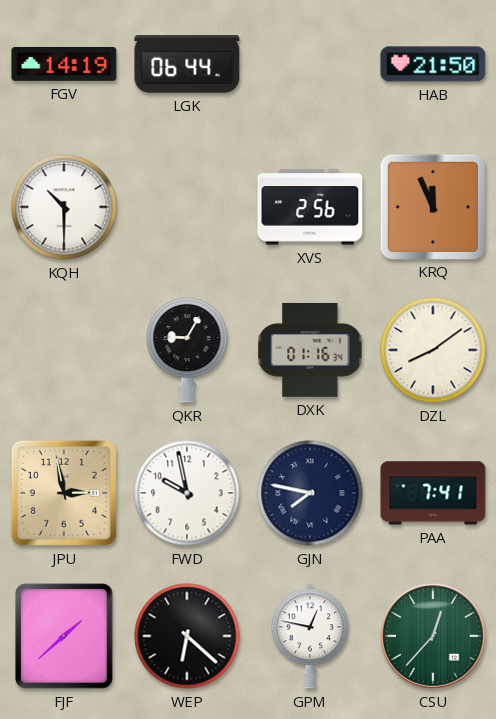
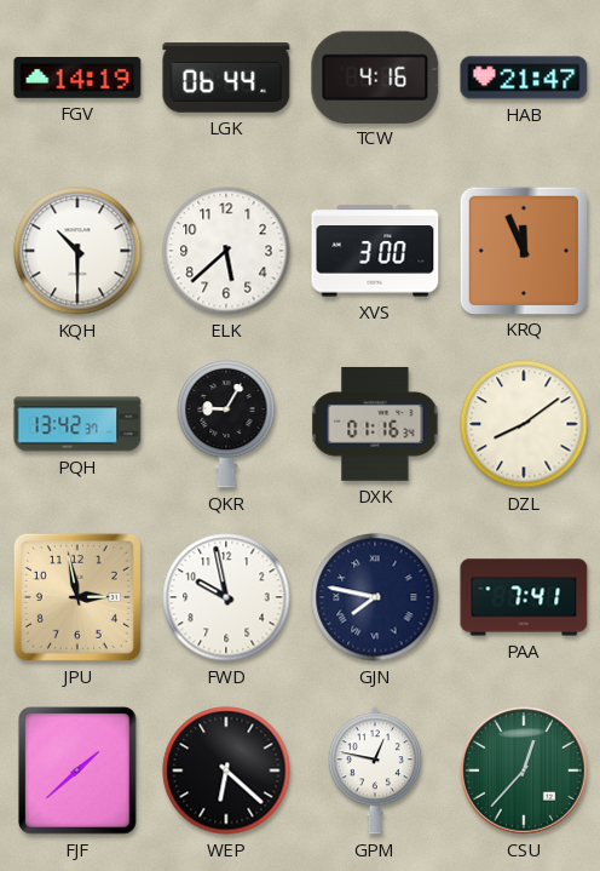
TCW: none -> 4:16
HAB: 21:50 -> 21:47
ELK: none -> 5:38
XVS: 2:56 -> 3:00
PQH: none -> 13:42
